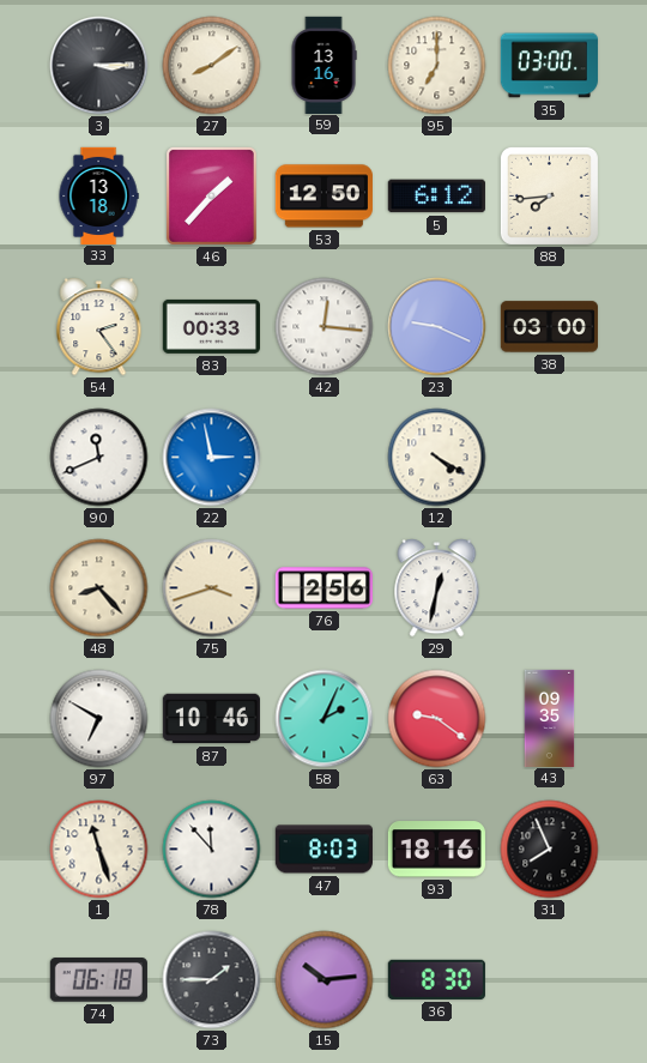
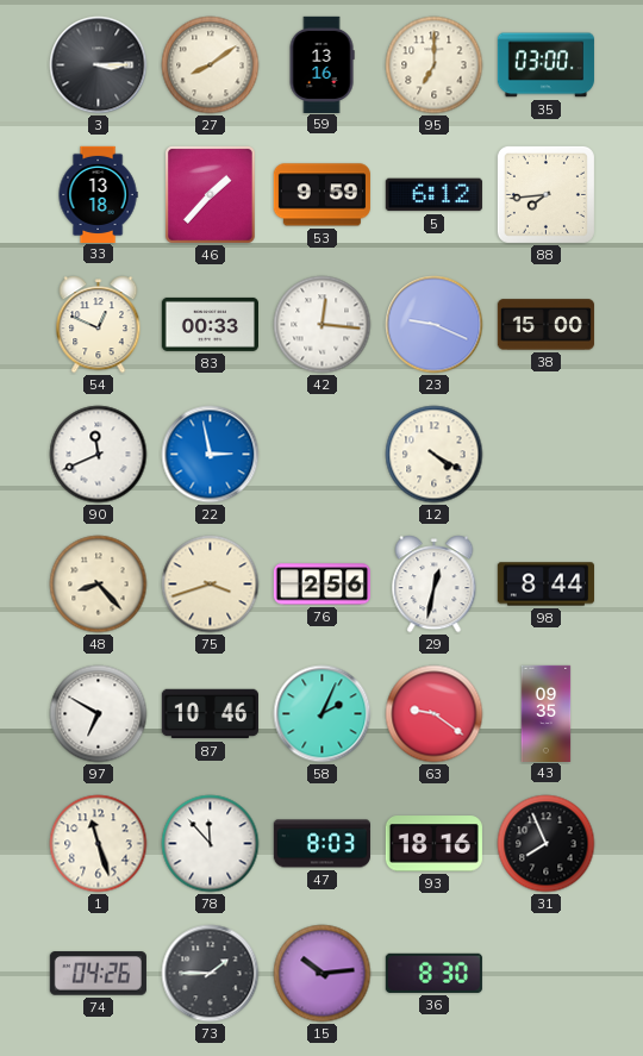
53: 12:50 -> 9:59
54: 2:24 -> 12:49
38: 03:00 -> 15:00
98: none -> 8:44
74: 06:18 -> 04:26
